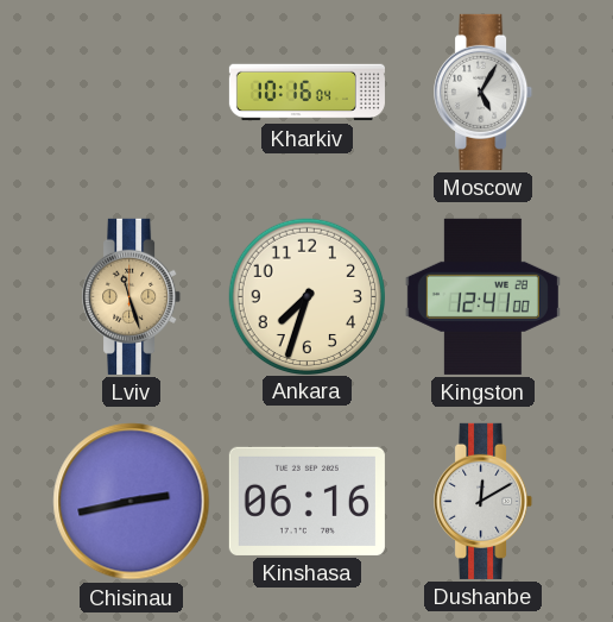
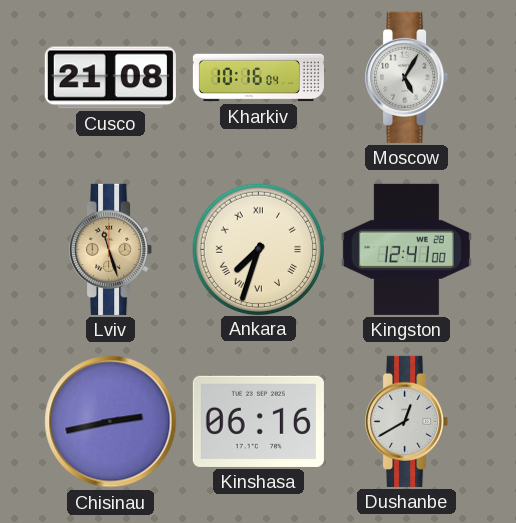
Cusco: none -> 21:08
Ankara numerals: Arabic -> Roman
Dushanbe: 12:10 -> 12:40
